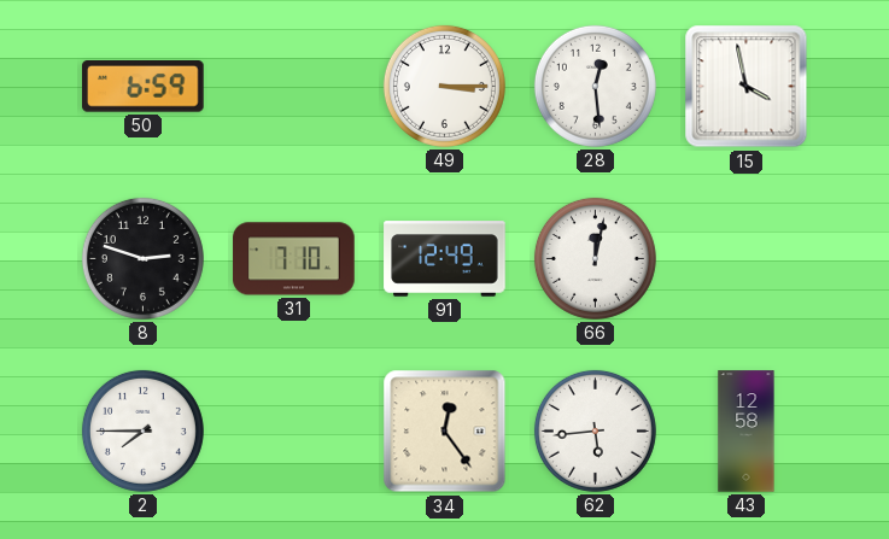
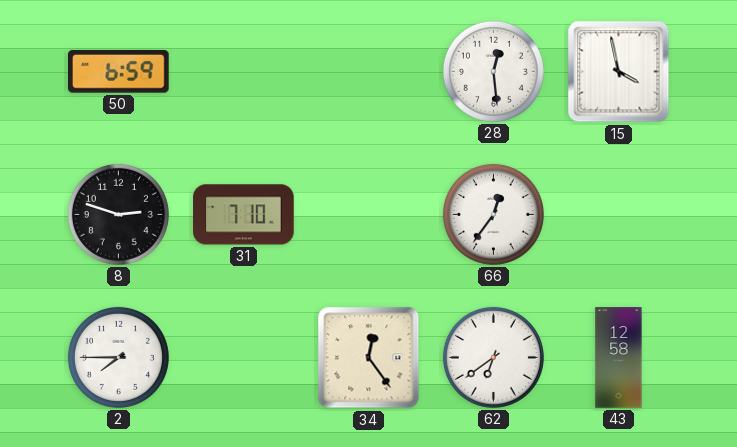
49: 3:15 -> none
91: 12:49 -> none
66: 12:02 -> 12:36
62: 5:44 -> 6:39
